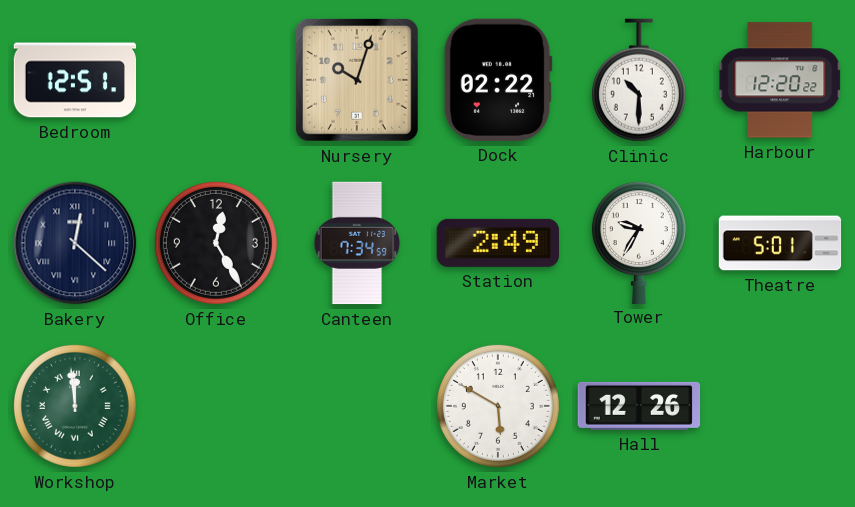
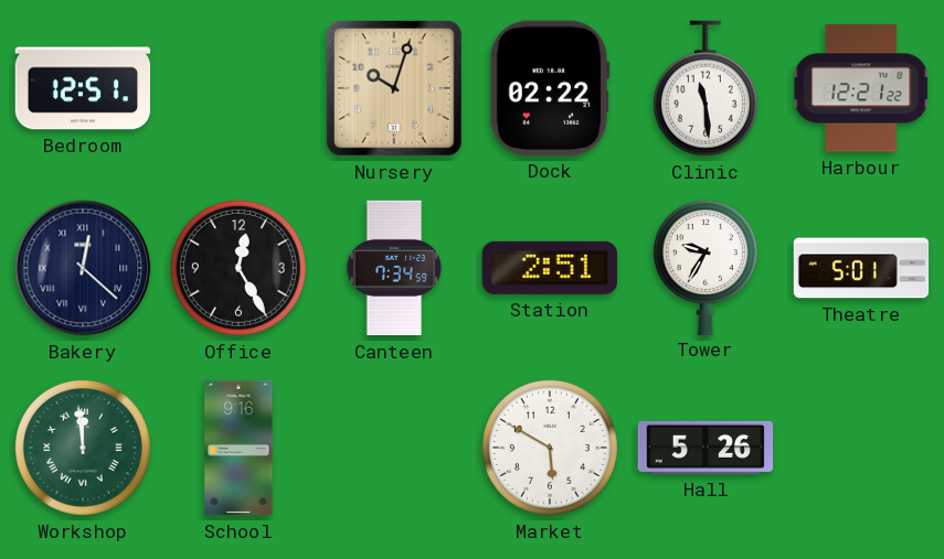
Clinic: 10:30 -> 11:29
Harbour: 12:20 -> 12:21
Station: 2:49 -> 2:51
School: none -> 9:16
Hall: 12:26 -> 5:26
